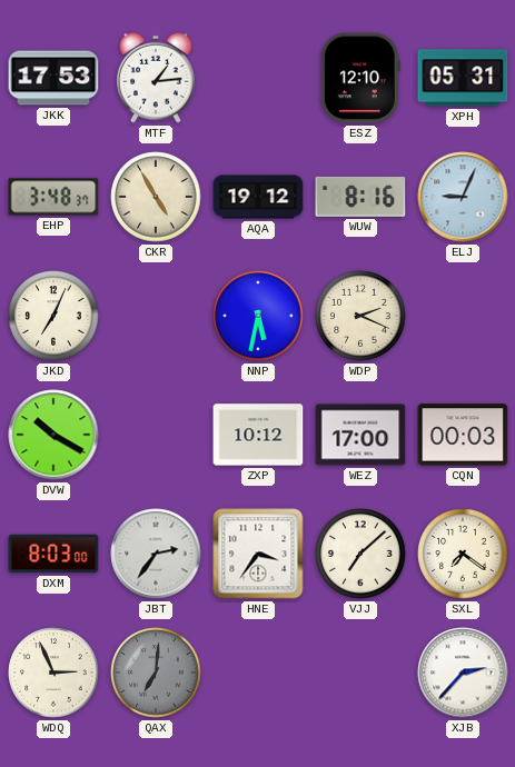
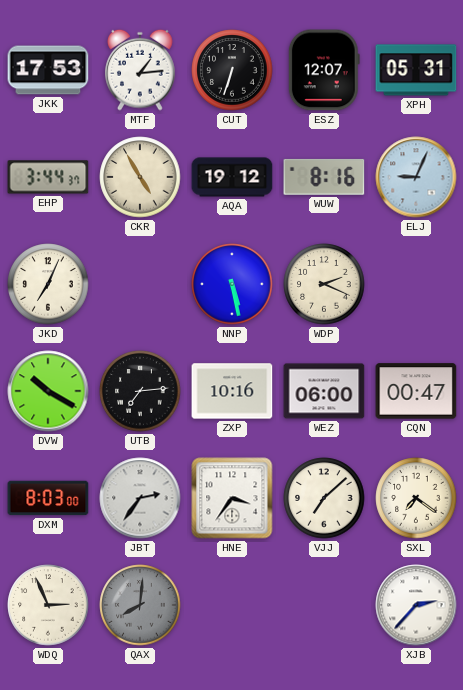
CUT: none -> 6:33
ESZ: 12:10 -> 12:07
EHP: 3:48 -> 3:44
NNP: 5:32 -> 5:28
UTB: none -> 7:14
ZXP: 10:12 -> 10:16
WEZ: 17:00 -> 06:00
CQN: 00:03 -> 00:47
QAX: 7:01 -> 8:01
